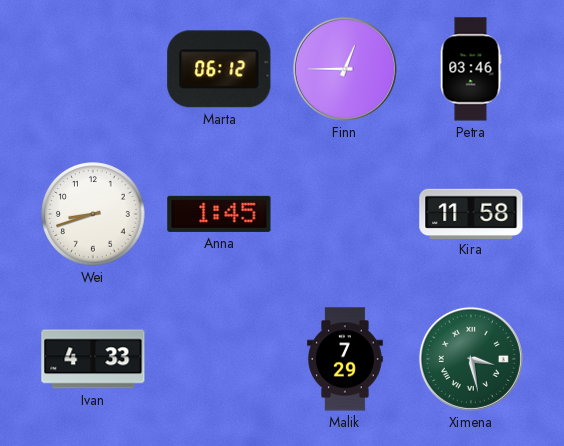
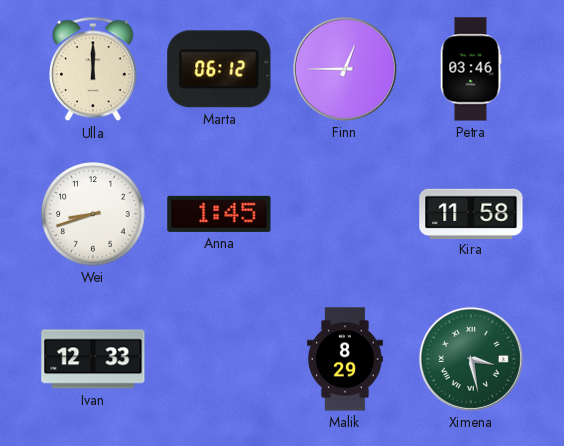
Ulla: none -> 12:00
Ivan: 4:33 -> 12:33
Malik: 7:29 -> 8:29
